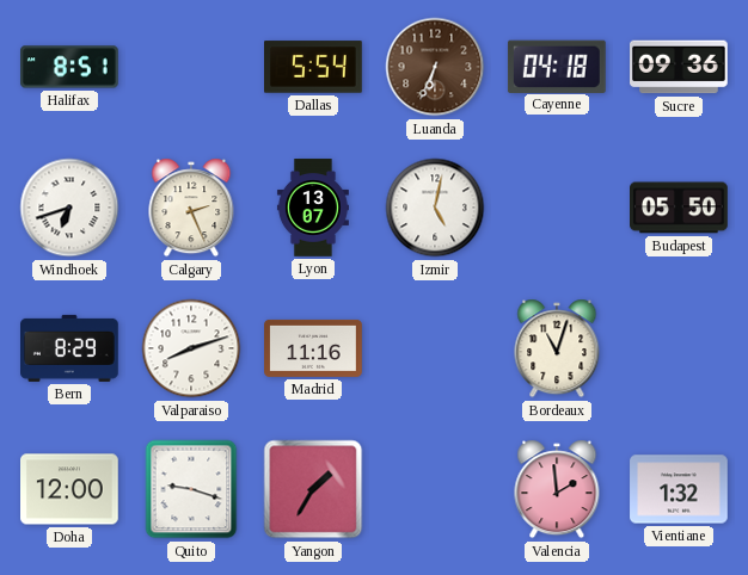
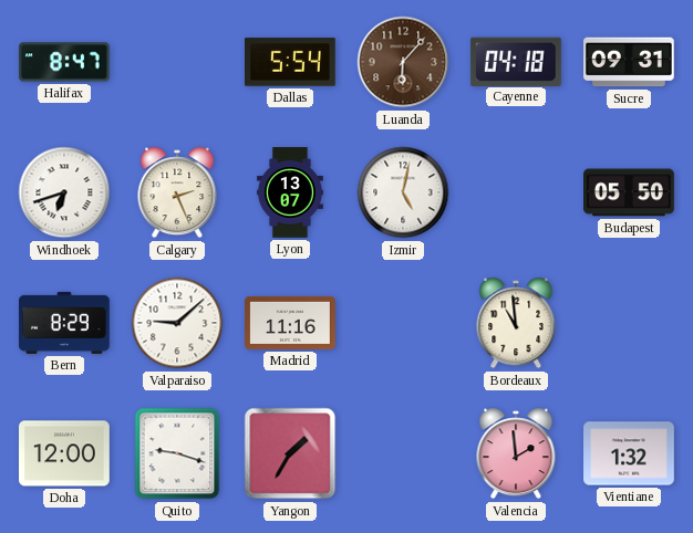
Halifax: 8:51 -> 8:47
Luanda: 6:34 -> 6:07
Sucre: 09:36 -> 09:31
Valparaiso: 8:12 -> 9:08
Bordeaux: 11:03 -> 10:59
